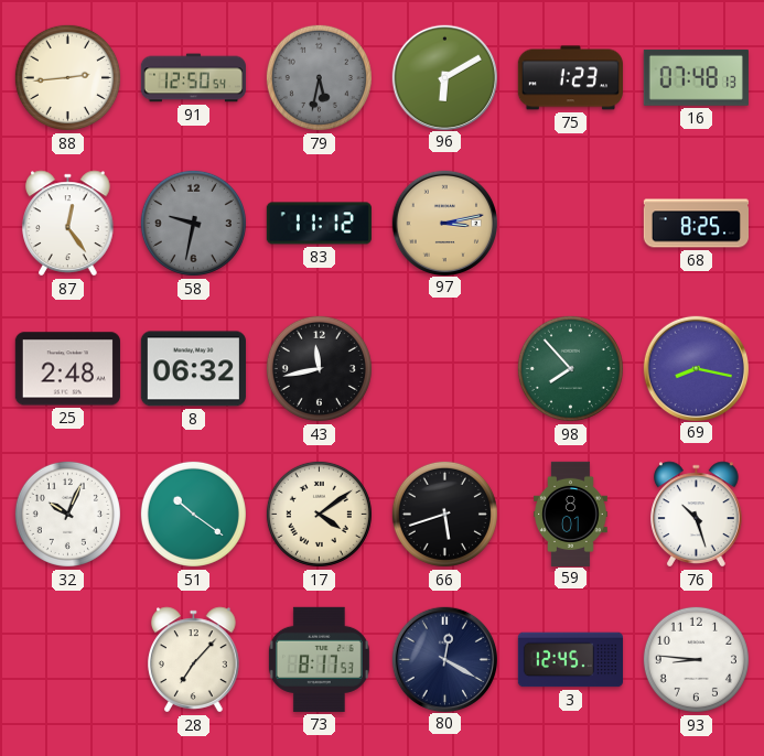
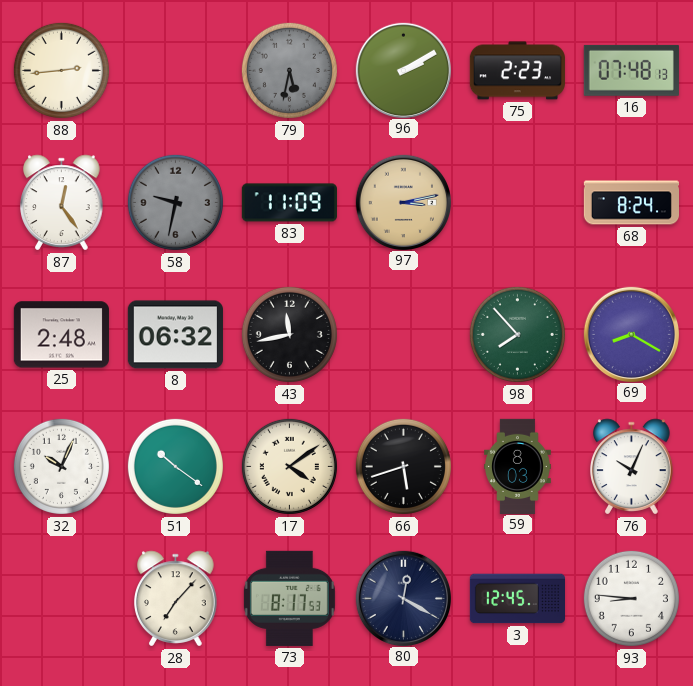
91: 12:50 -> none
96: 6:10 -> 2:10
75: 1:23 -> 2:23
83: 11:12 -> 11:09
68: 8:25 -> 8:24
69: 8:17 -> 8:20
59: 8:01 -> 8:03
76: 10:27 -> 10:04
